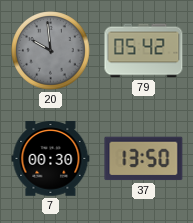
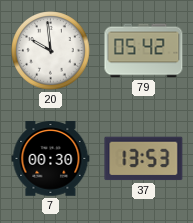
20 dial: grey -> white
37: 13:50 -> 13:53
